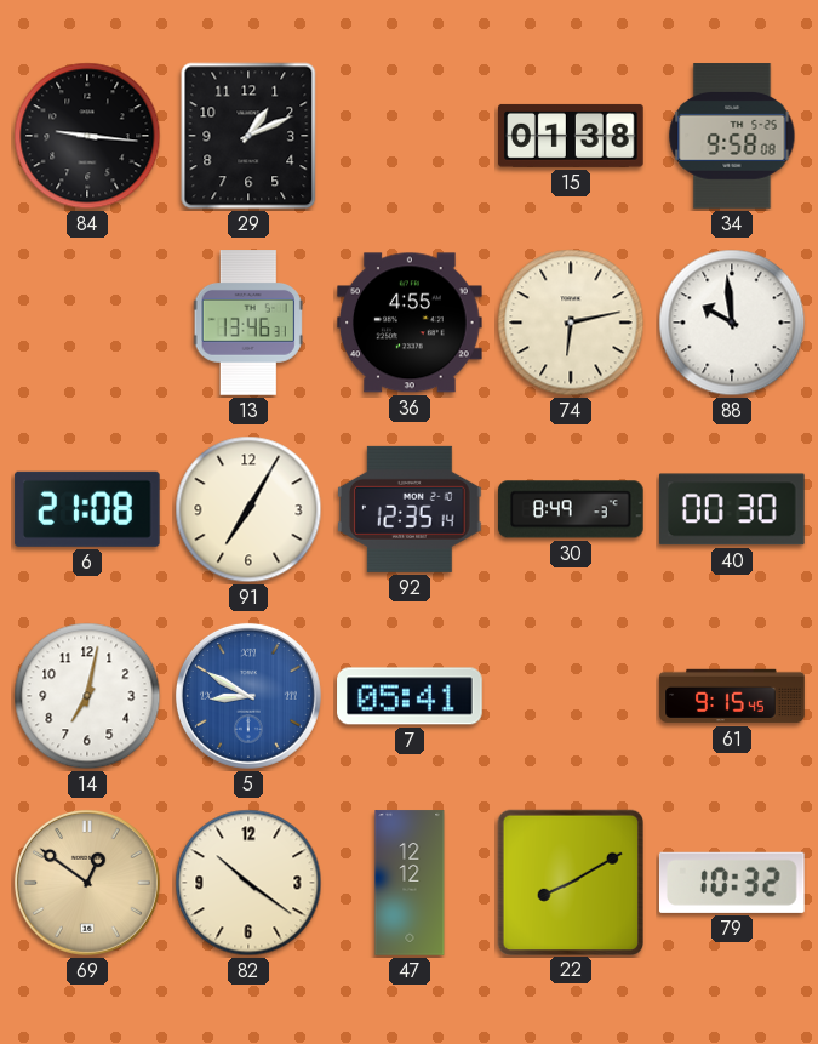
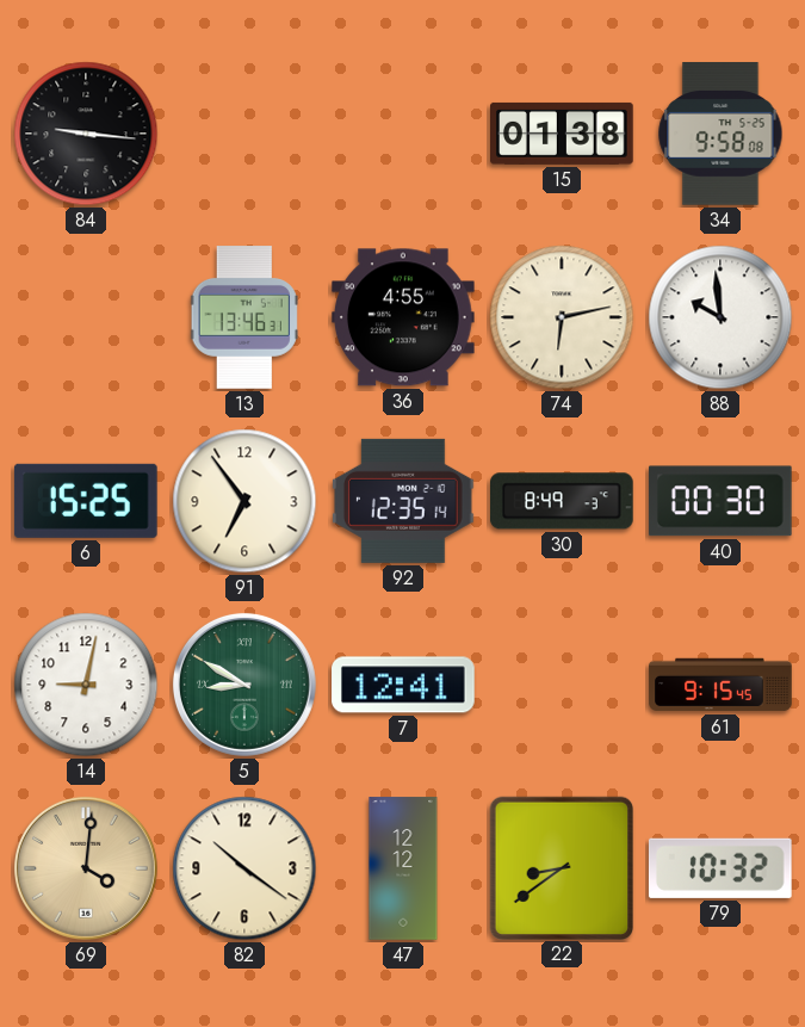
29: 1:11 -> none
6: 21:08 -> 15:25
91: 7:05 -> 6:54
14: 7:02 -> 9:02
5 dial: blue -> green
7: 05:41 -> 12:41
69: 12:51 -> 4:01
22: 8:10 -> 8:39
